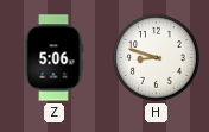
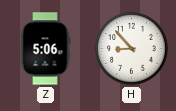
H: 8:48 -> 8:53
